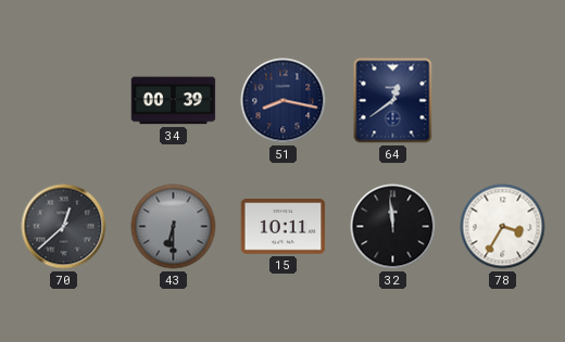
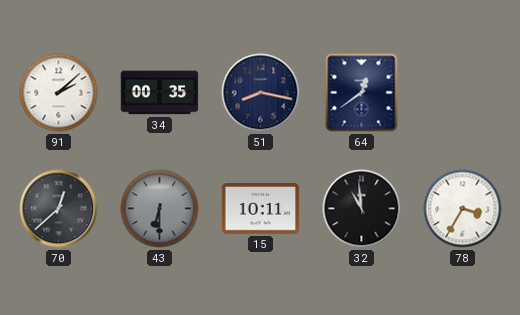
91: none -> 2:08
34: 00:39 -> 00:35
32: 11:59 -> 10:59
